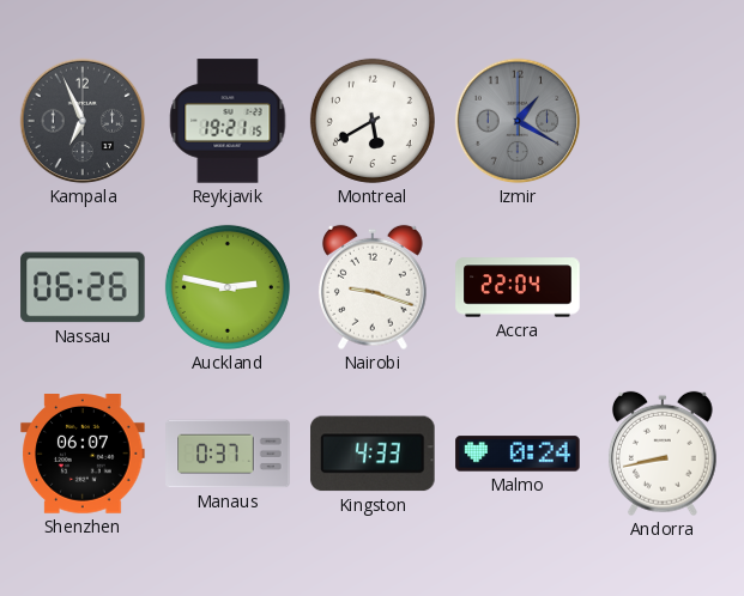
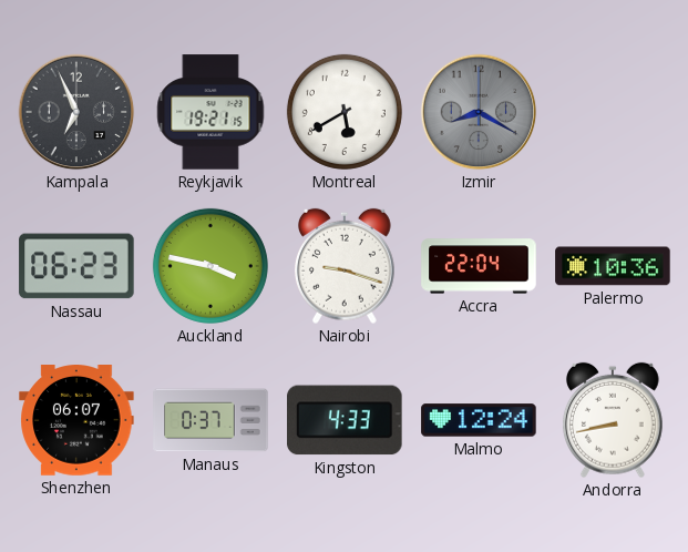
Izmir: 1:20 -> 8:20
Nassau: 06:26 -> 06:23
Auckland: 2:47 -> 3:47
Palermo: none -> 10:36
Malmo: 0:24 -> 12:24
